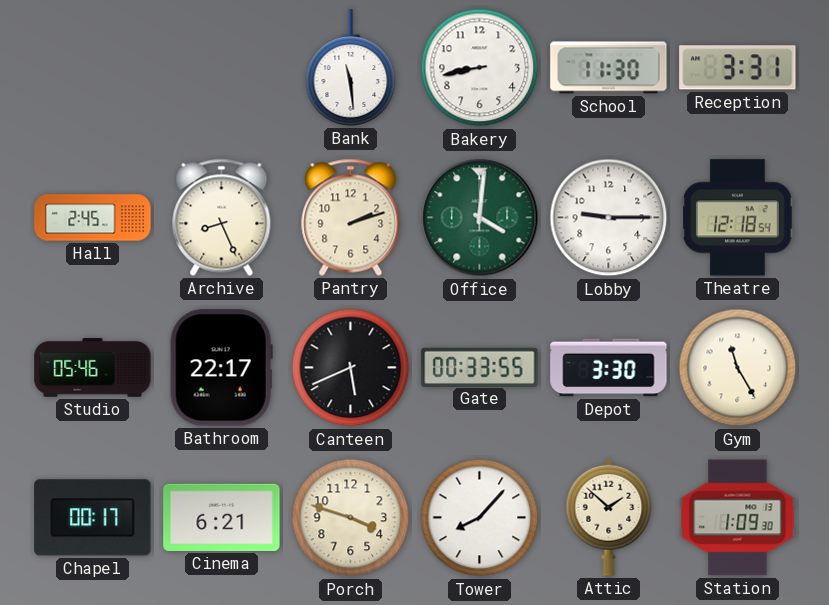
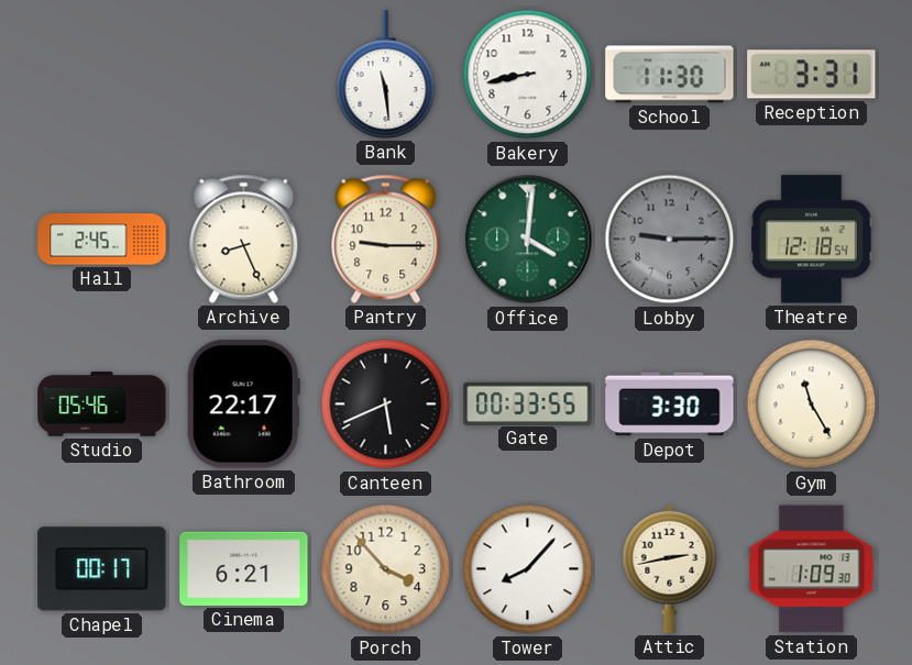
Pantry: 2:12 -> 9:15
Lobby dial: white -> grey
Porch: 3:48 -> 3:53
Attic: 1:52 -> 2:43
